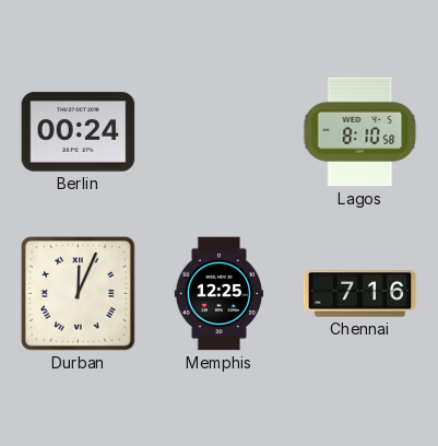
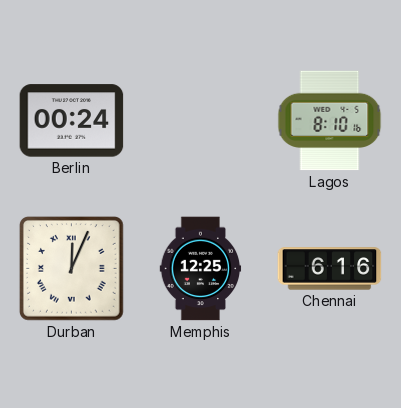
Lagos: 8:10:58 -> 8:10:16
Chennai: 7:16 -> 6:16
